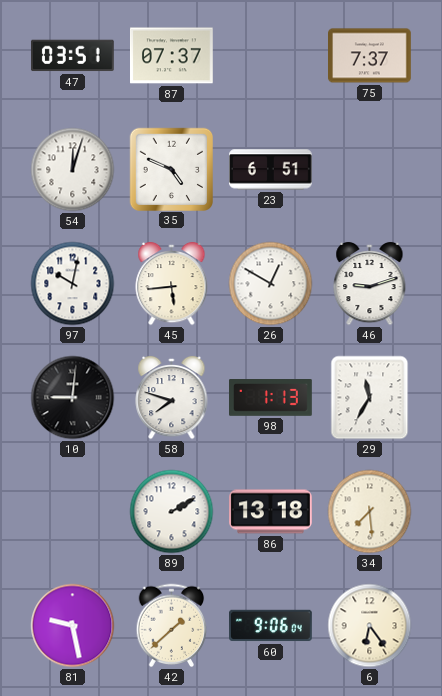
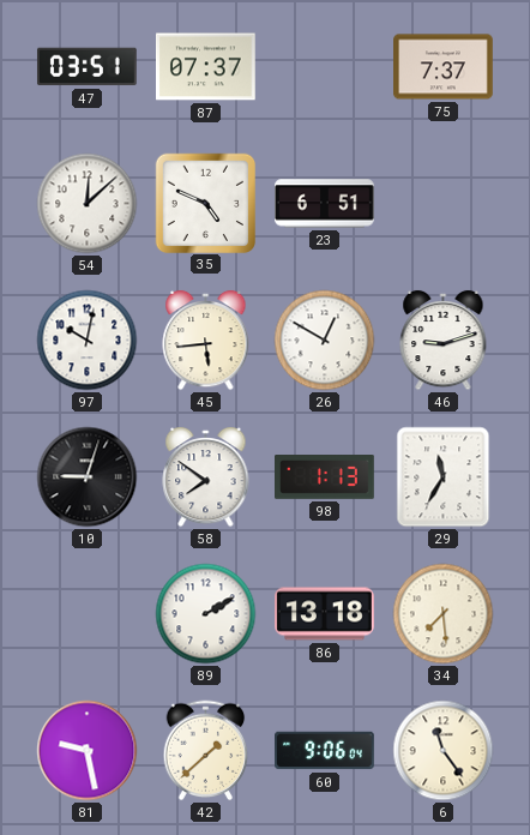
54: 12:03 -> 12:08
10: 9:01 -> 9:03
58: 7:48 -> 7:51
6: 6:24 -> 11:24
